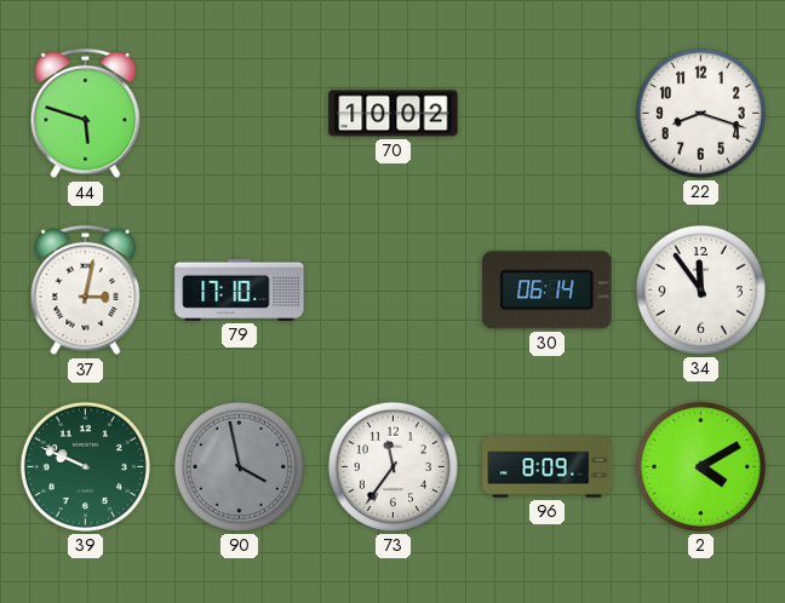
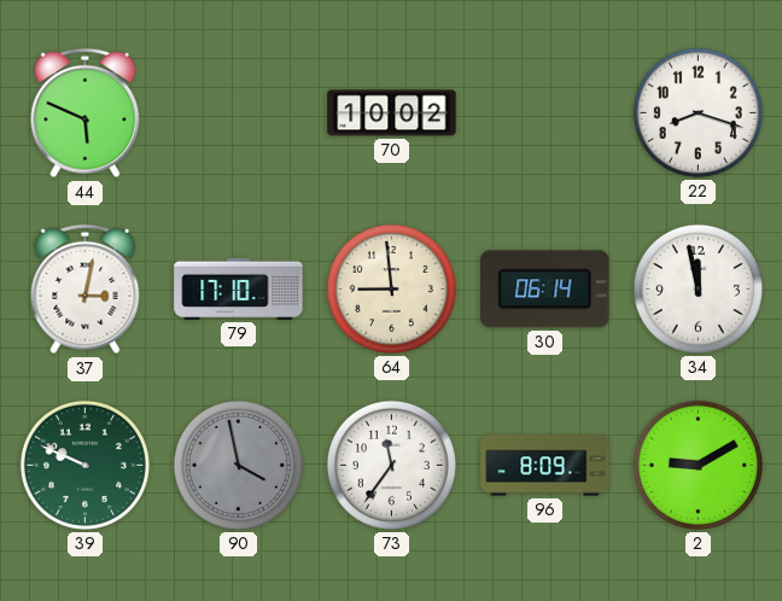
44: 5:48 -> 5:49
64: none -> 8:59
34: 11:54 -> 11:58
2: 4:10 -> 9:10
